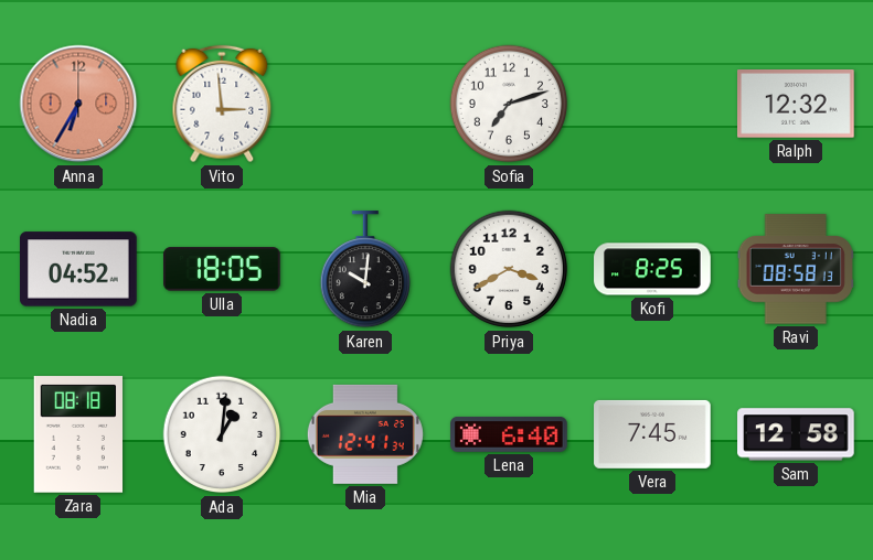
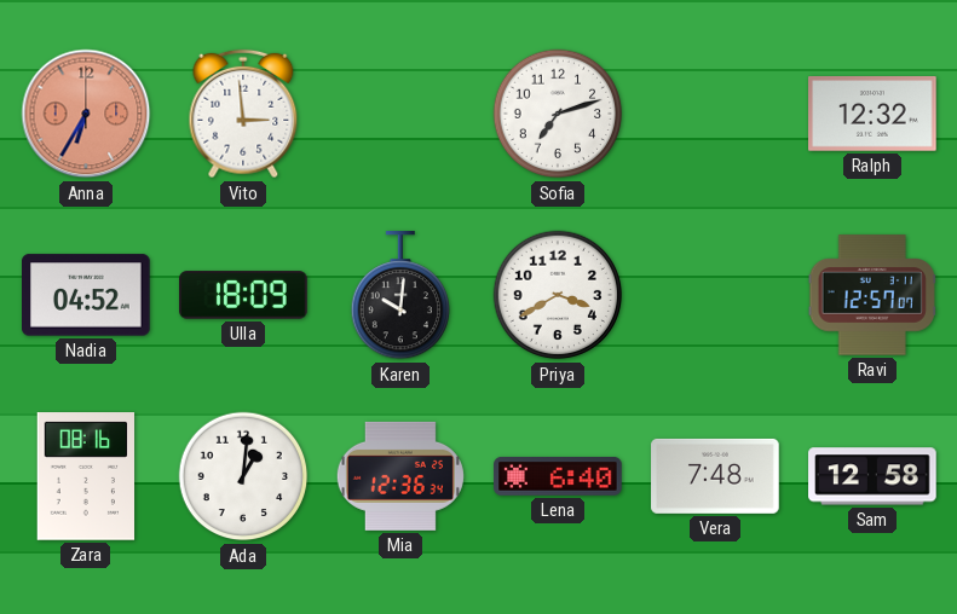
Ulla: 18:05 -> 18:09
Kofi: 8:25 -> none
Ravi: 08:58 -> 12:57
Zara: 08:18 -> 08:16
Mia: 12:41 -> 12:36
Vera: 7:45 -> 7:48
